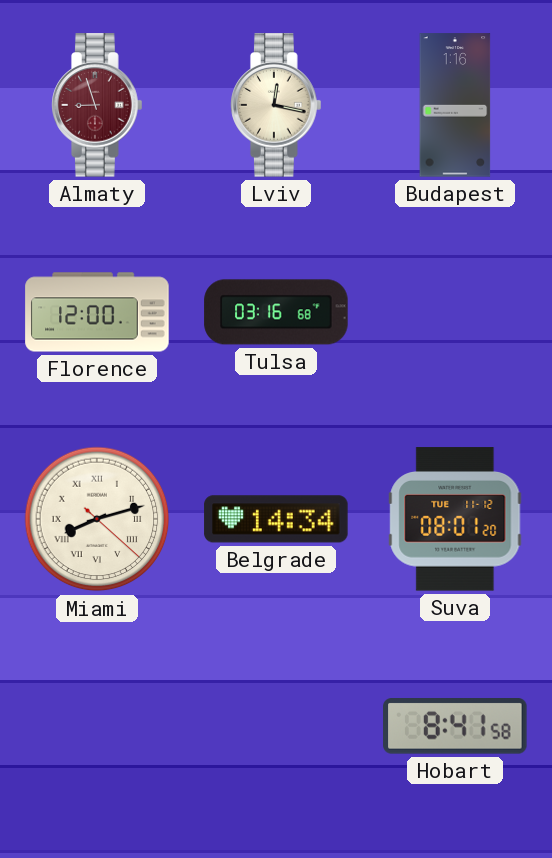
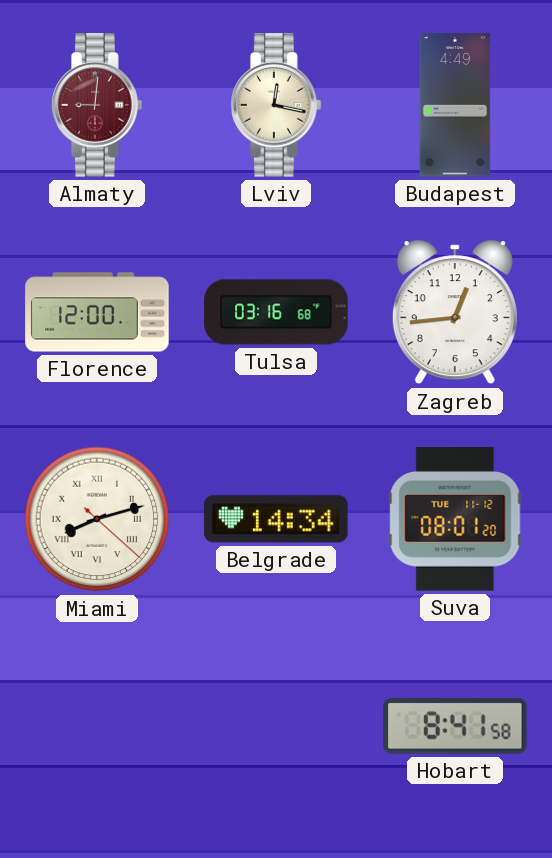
Almaty: 8:57 -> 9:01
Budapest: 1:16 -> 4:49
Zagreb: none -> 12:44
